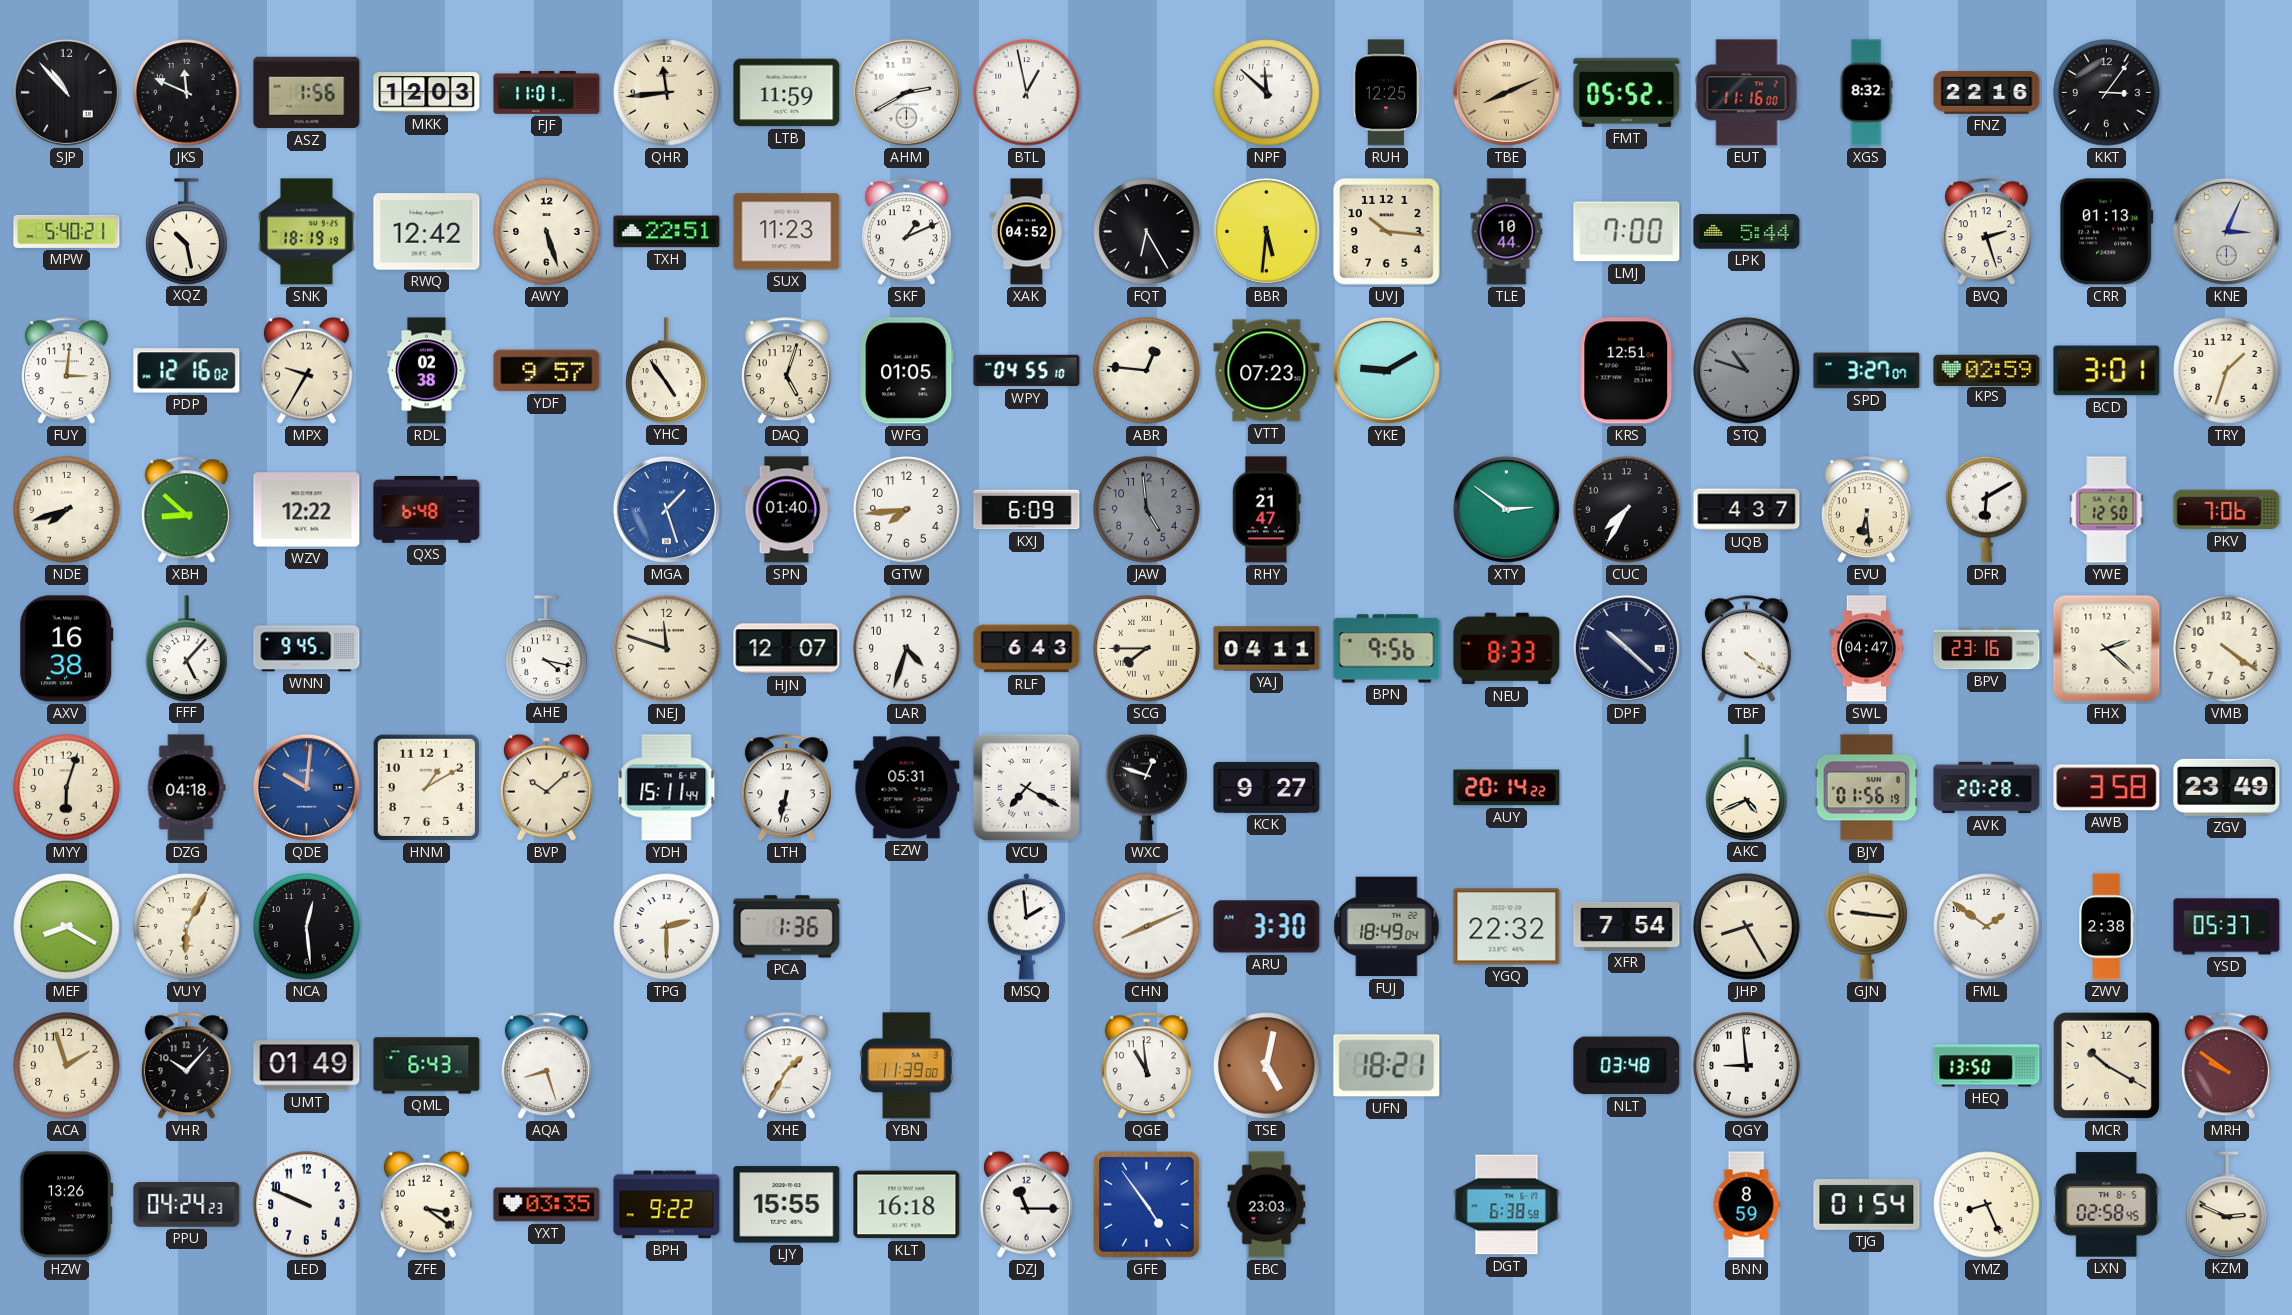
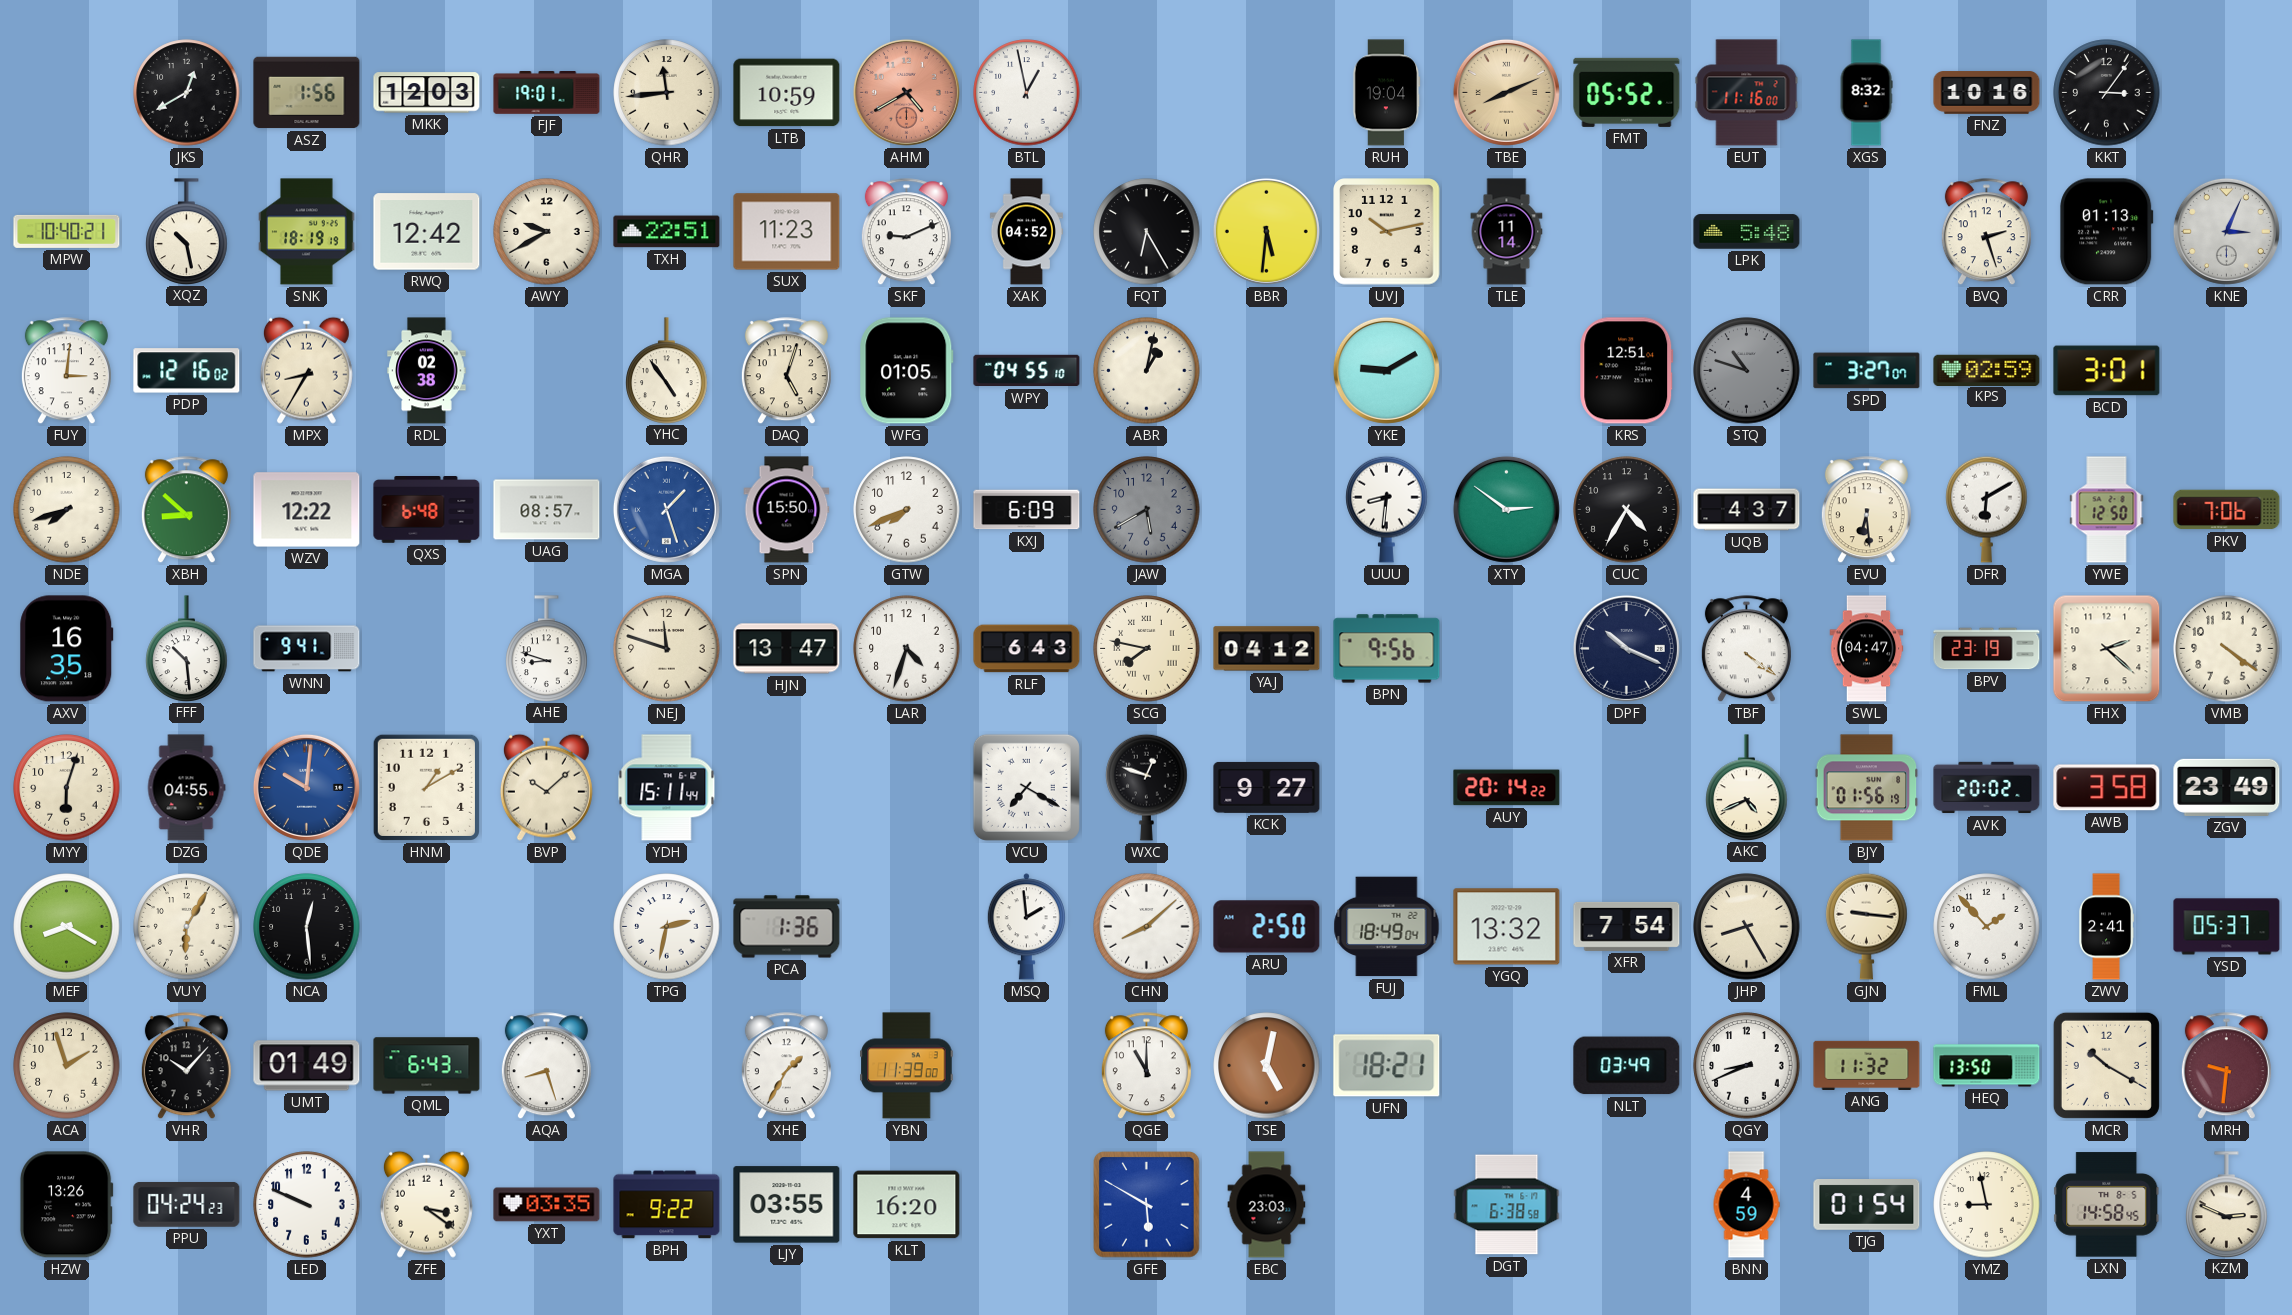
SJP: 10:53 -> none
JKS: 11:49 -> 12:40
FJF: 11:01 -> 19:01
LTB: 11:59 -> 10:59
AHM: 2:40 -> 4:40
AHM dial: white -> salmon
NPF: 11:52 -> none
RUH: 12:25 -> 19:04
FNZ: 22:16 -> 10:16
MPW: 5:40 -> 10:40
AWY: 5:27 -> 9:40
SKF: 1:11 -> 9:11
UVJ: 10:16 -> 10:13
TLE: 10:44 -> 11:14
LMJ: 7:00 -> none
LPK: 5:44 -> 5:48
MPX: 9:35 -> 8:35
YDF: 9:57 -> none
ABR: 12:46 -> 1:02
VTT: 07:23 -> none
TRY: 1:33 -> none
UAG: none -> 08:57
SPN: 01:40 -> 15:50
GTW: 7:44 -> 7:41
JAW: 4:59 -> 5:40
RHY: 21:47 -> none
UUU: none -> 8:31
CUC: 7:35 -> 4:35
AXV: 16:38 -> 16:35
FFF: 5:07 -> 10:29
WNN: 9:45 -> 9:41
AHE: 4:17 -> 8:48
HJN: 12:07 -> 13:47
SCG: 7:45 -> 7:47
YAJ: 04:11 -> 04:12
NEU: 8:33 -> none
DPF: 10:22 -> 10:19
BPV: 23:16 -> 23:19
DZG: 04:18 -> 04:55
LTH: 6:32 -> none
EZW: 05:31 -> none
AVK: 20:28 -> 20:02
TPG: 2:30 -> 2:32
CHN: 8:11 -> 8:08
ARU: 3:30 -> 2:50
YGQ: 22:32 -> 13:32
FML: 1:51 -> 1:53
ZWV: 2:38 -> 2:41
QGE: 10:59 -> 11:00
NLT: 03:48 -> 03:49
QGY: 8:59 -> 8:41
ANG: none -> 11:32
MRH: 9:51 -> 9:31
LJY: 15:55 -> 03:55
KLT: 16:18 -> 16:20
DZJ: 11:15 -> none
GFE: 4:54 -> 5:50
BNN: 8:59 -> 4:59
YMZ: 8:26 -> 8:58
LXN: 02:58 -> 14:58
